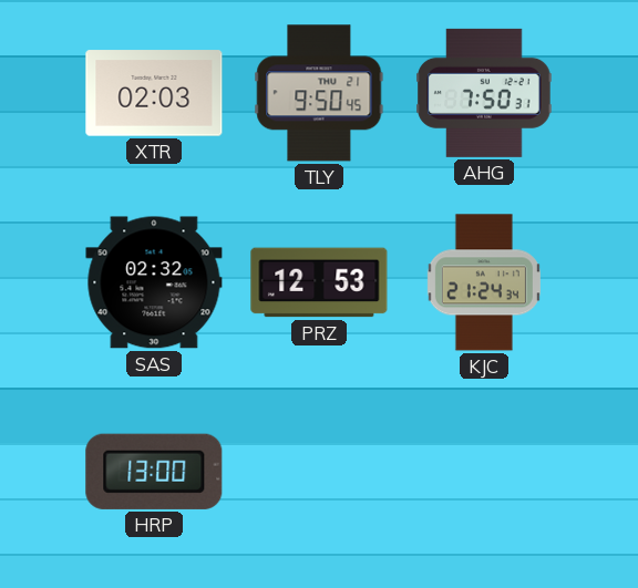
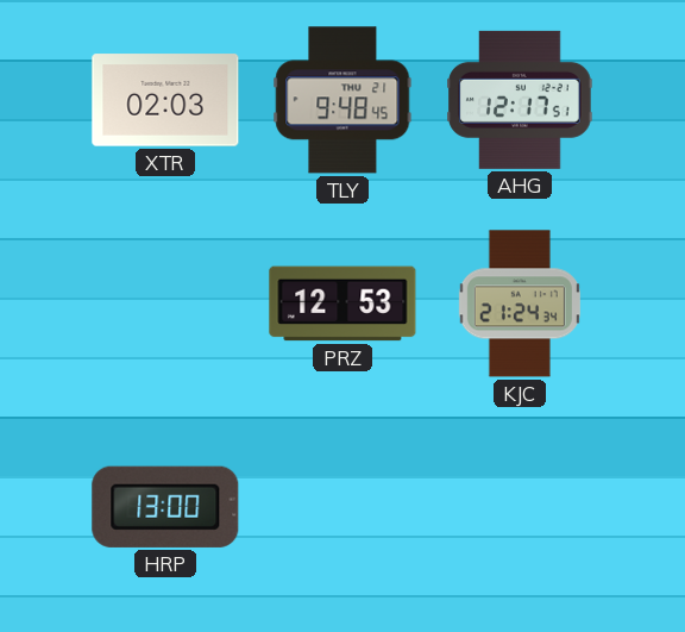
TLY: 9:50 -> 9:48
AHG: 7:50 -> 12:17
SAS: 02:32 -> none
